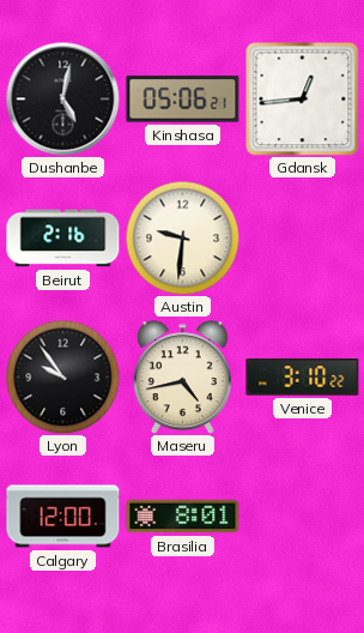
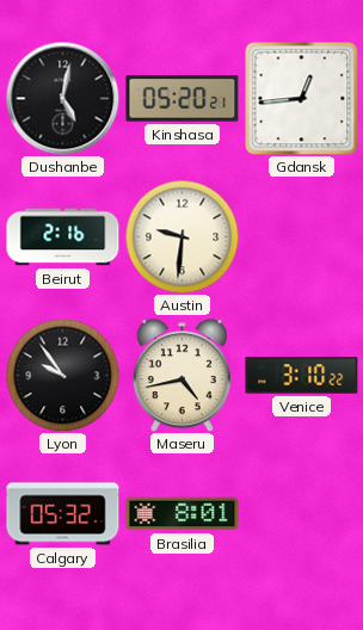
Kinshasa: 05:06 -> 05:20
Calgary: 12:00 -> 05:32
